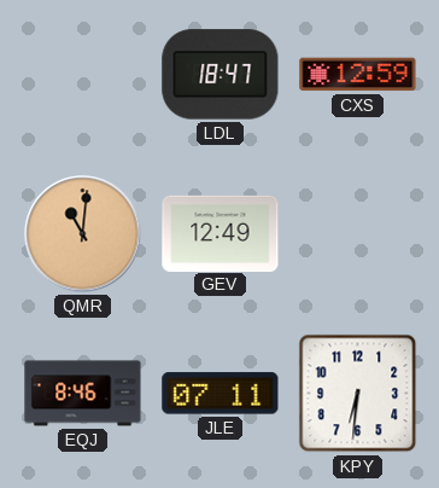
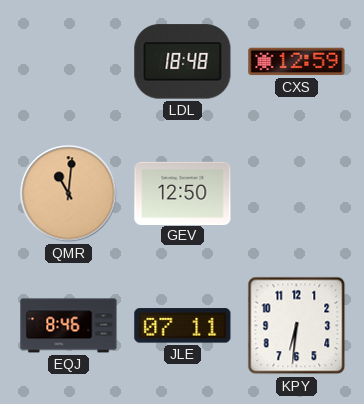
LDL: 18:47 -> 18:48
GEV: 12:49 -> 12:50
